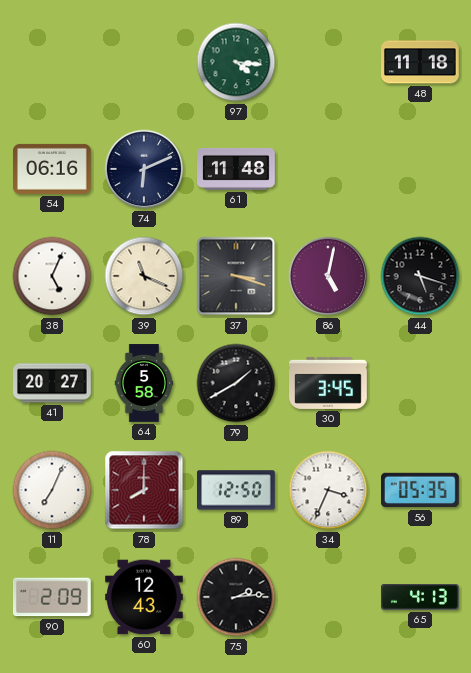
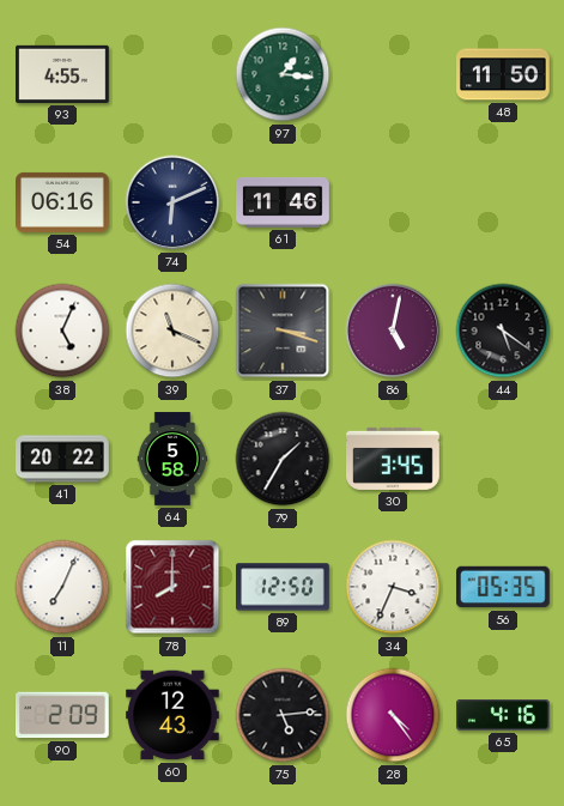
93: none -> 4:55
97: 4:16 -> 1:16
48: 11:18 -> 11:50
61: 11:48 -> 11:46
44: 5:18 -> 5:21
41: 20:27 -> 20:22
79: 1:40 -> 1:35
75: 2:14 -> 5:14
28: none -> 4:24
65: 4:13 -> 4:16
